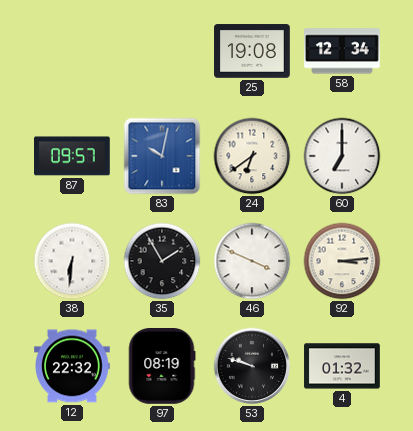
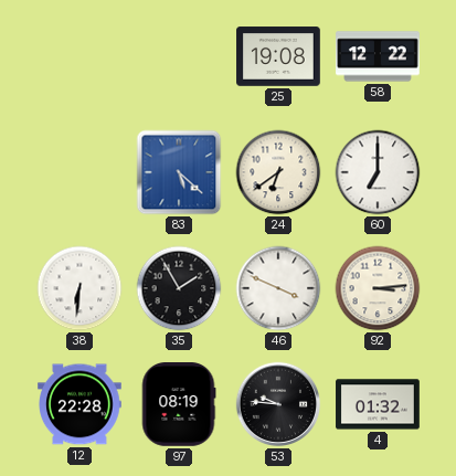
58: 12:34 -> 12:22
87: 09:57 -> none
83: 10:02 -> 5:22
12: 22:32 -> 22:28
53: 9:48 -> 9:46
